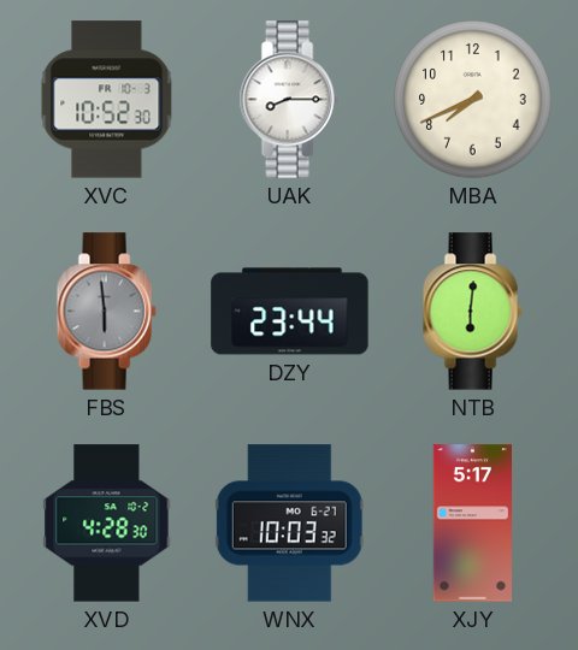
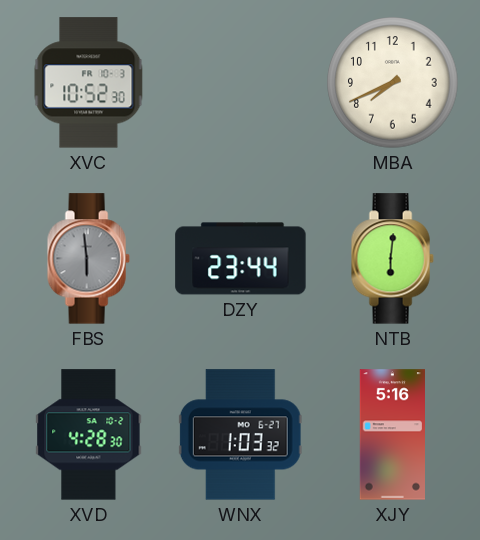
UAK: 8:15 -> none
WNX: 10:03 -> 1:03
XJY: 5:17 -> 5:16
